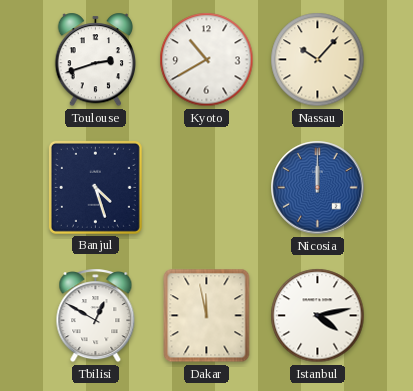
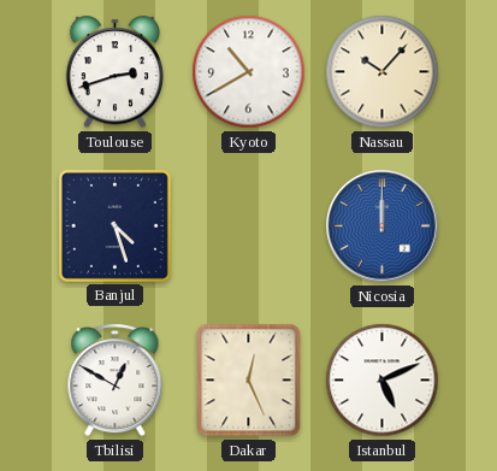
Dakar: 11:58 -> 12:26
Istanbul: 4:13 -> 5:11
